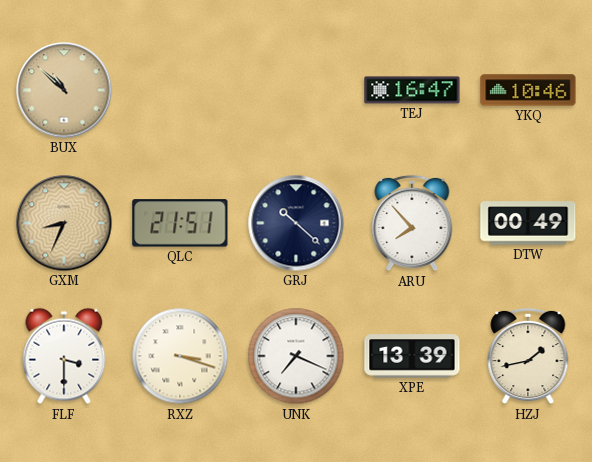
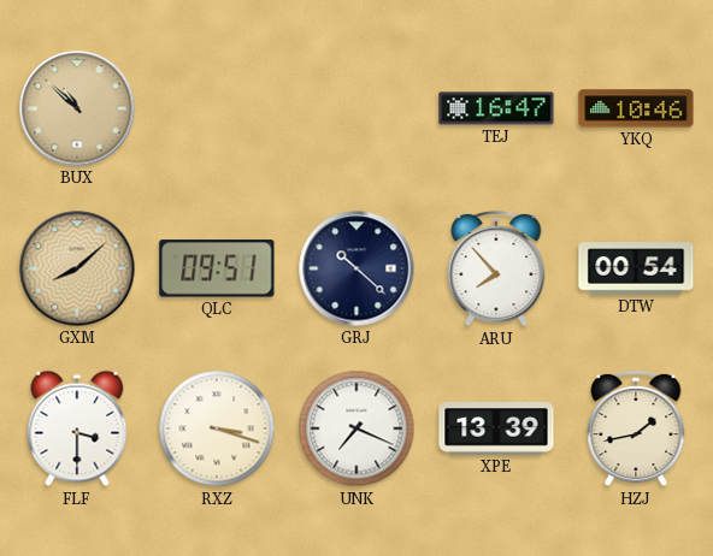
GXM: 8:34 -> 8:08
QLC: 21:51 -> 09:51
DTW: 00:49 -> 00:54
